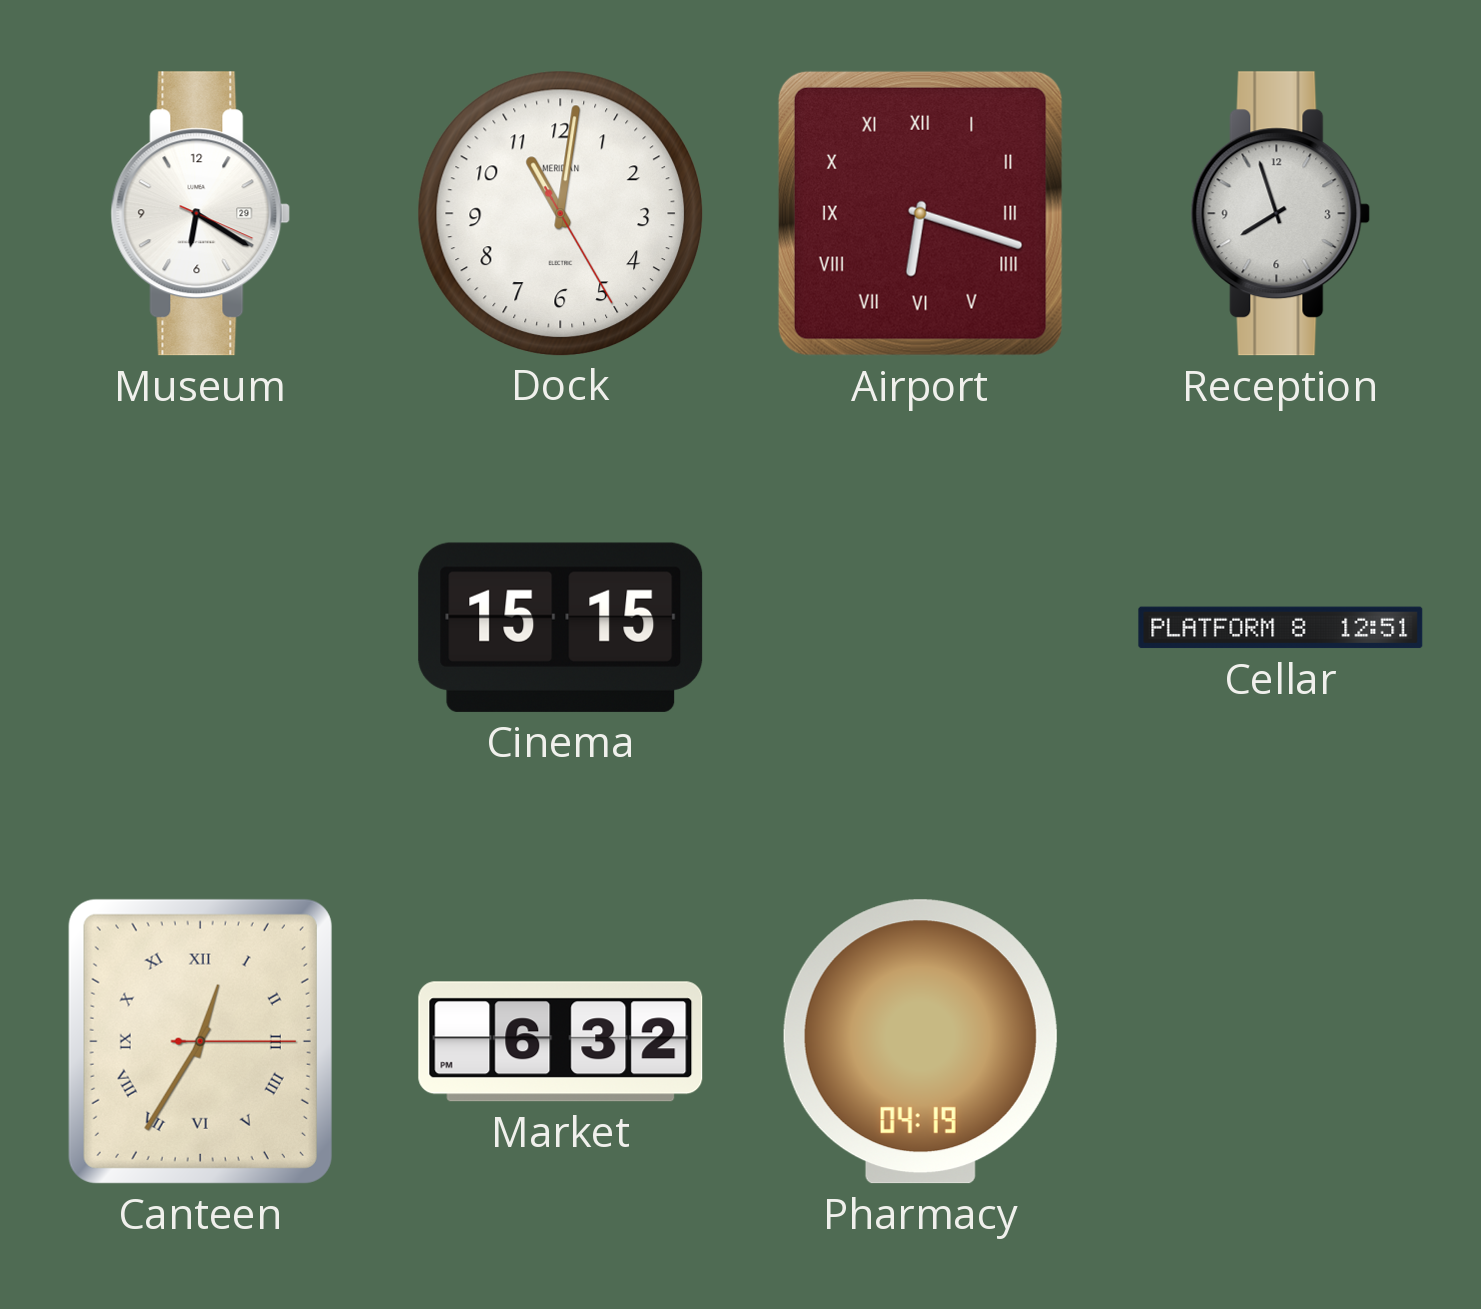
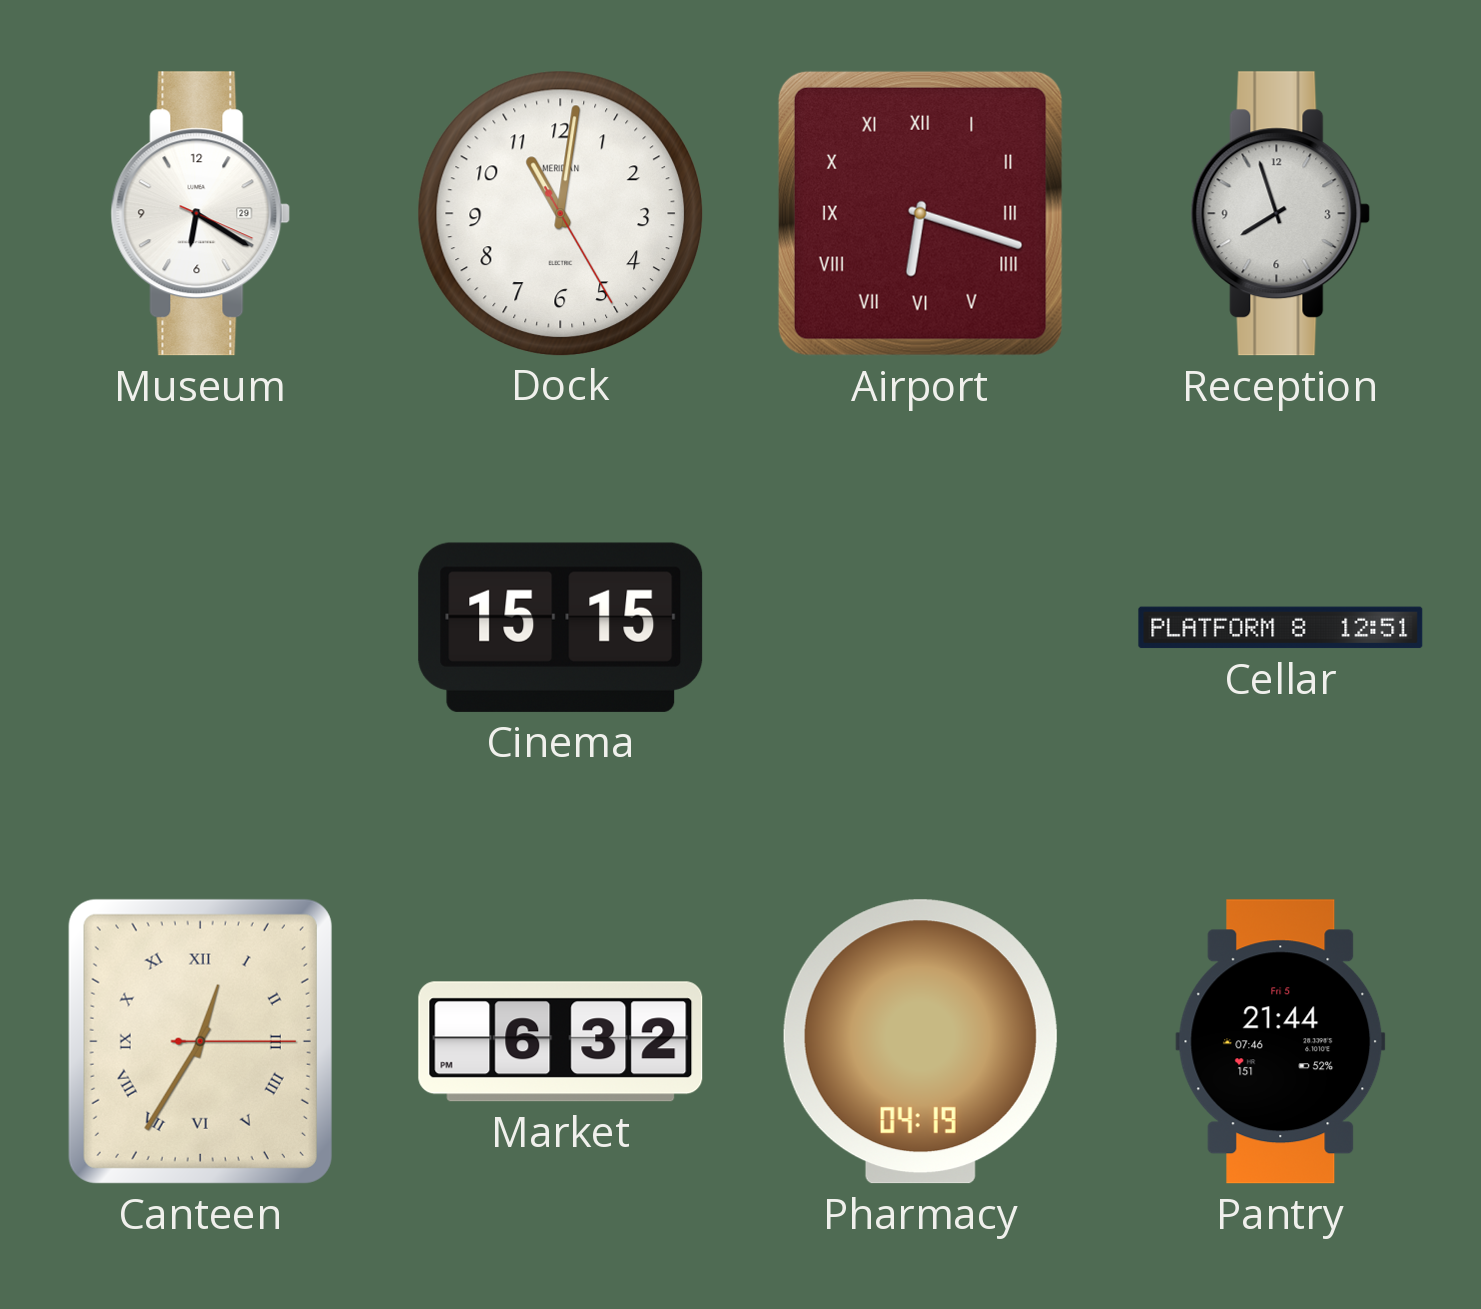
Pantry: none -> 21:44
